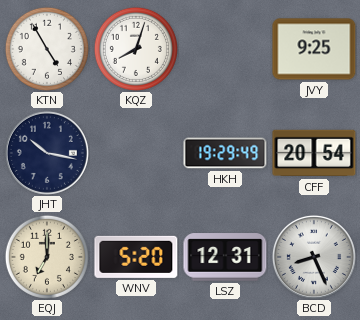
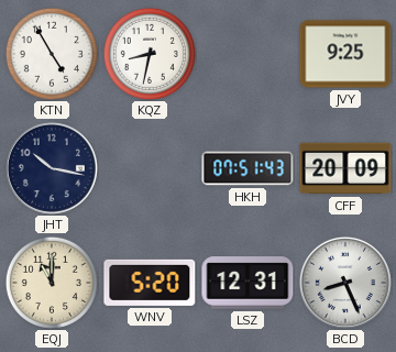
KQZ: 8:03 -> 8:32
HKH: 19:29 -> 07:51
CFF: 20:54 -> 20:09
EQJ: 7:00 -> 11:00
